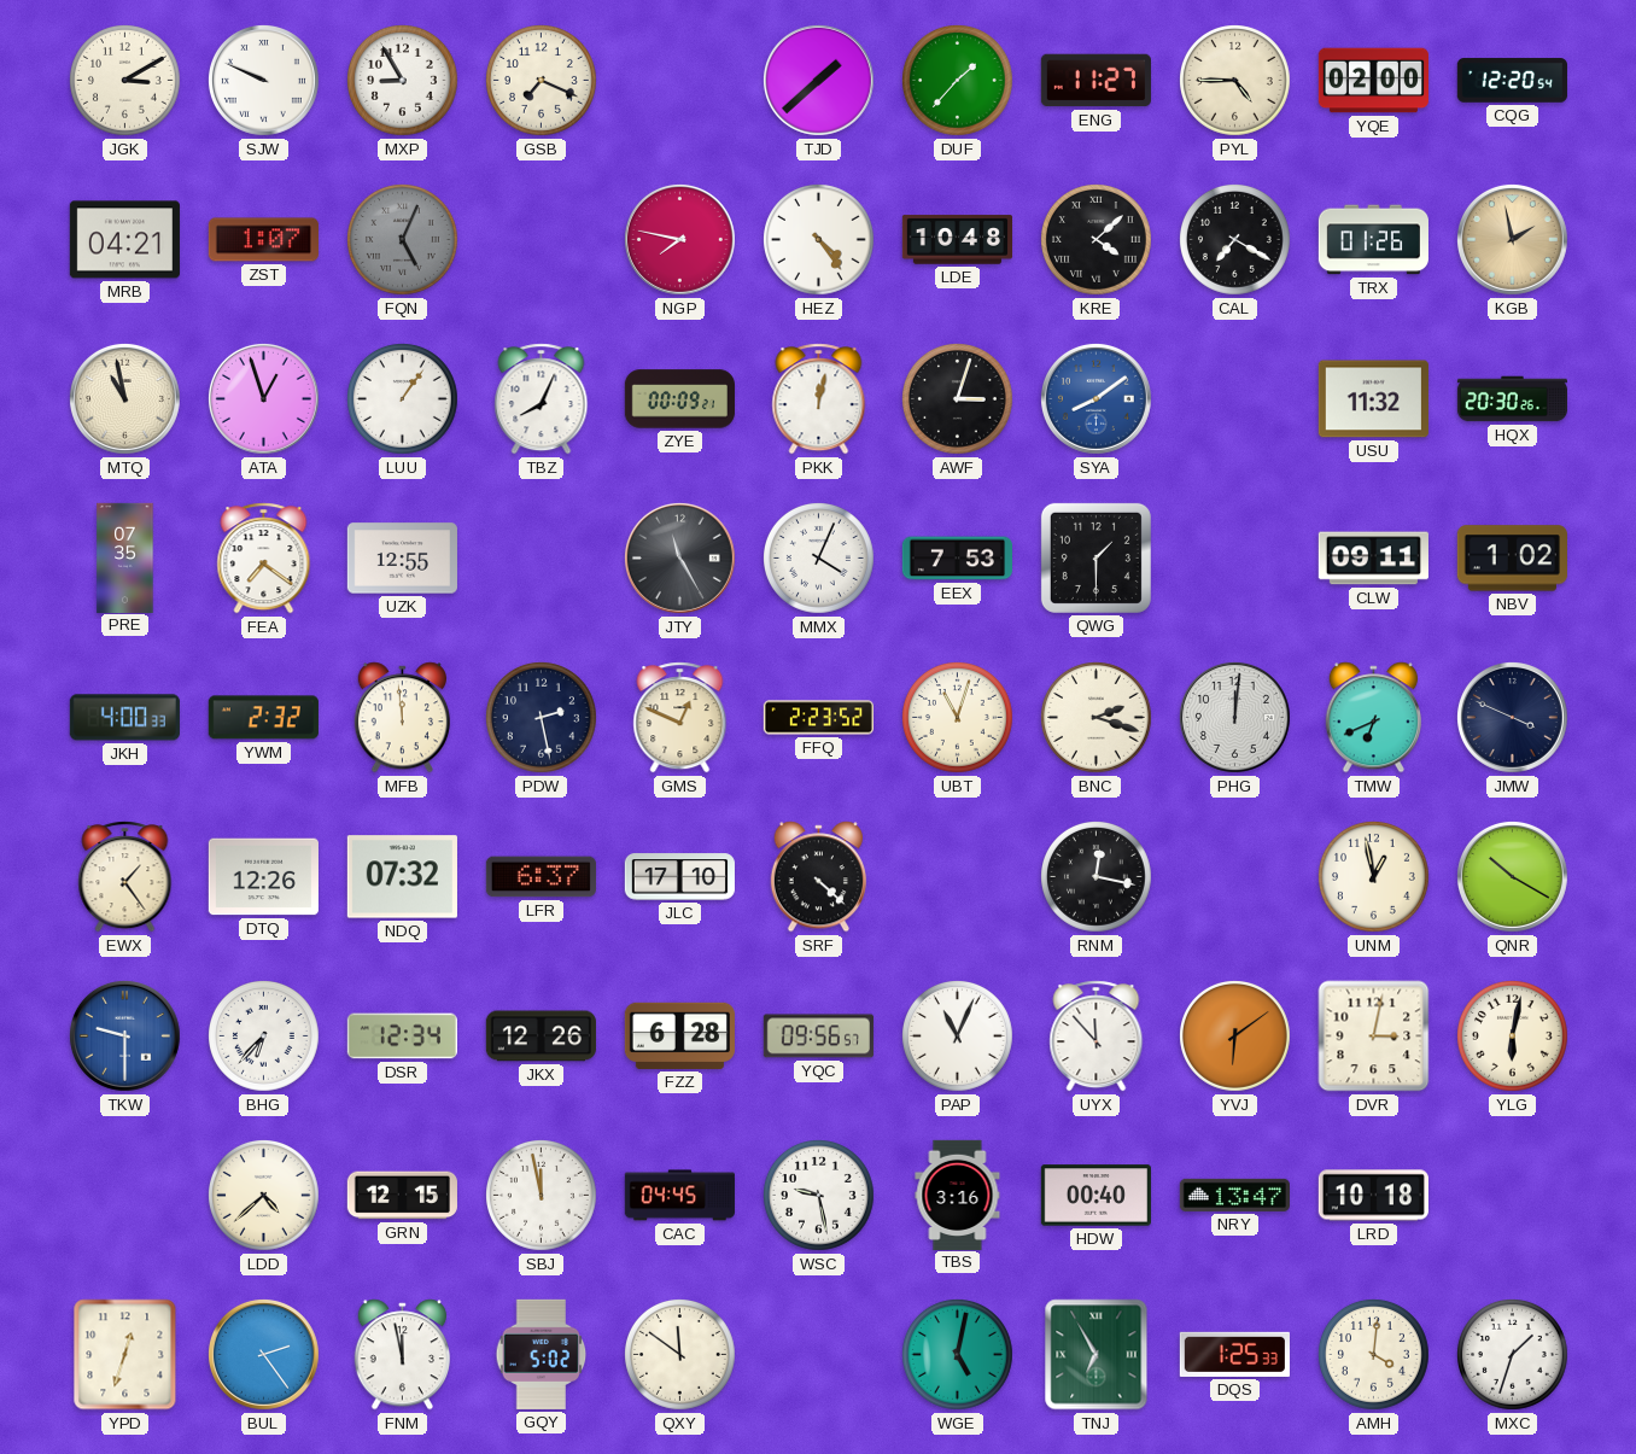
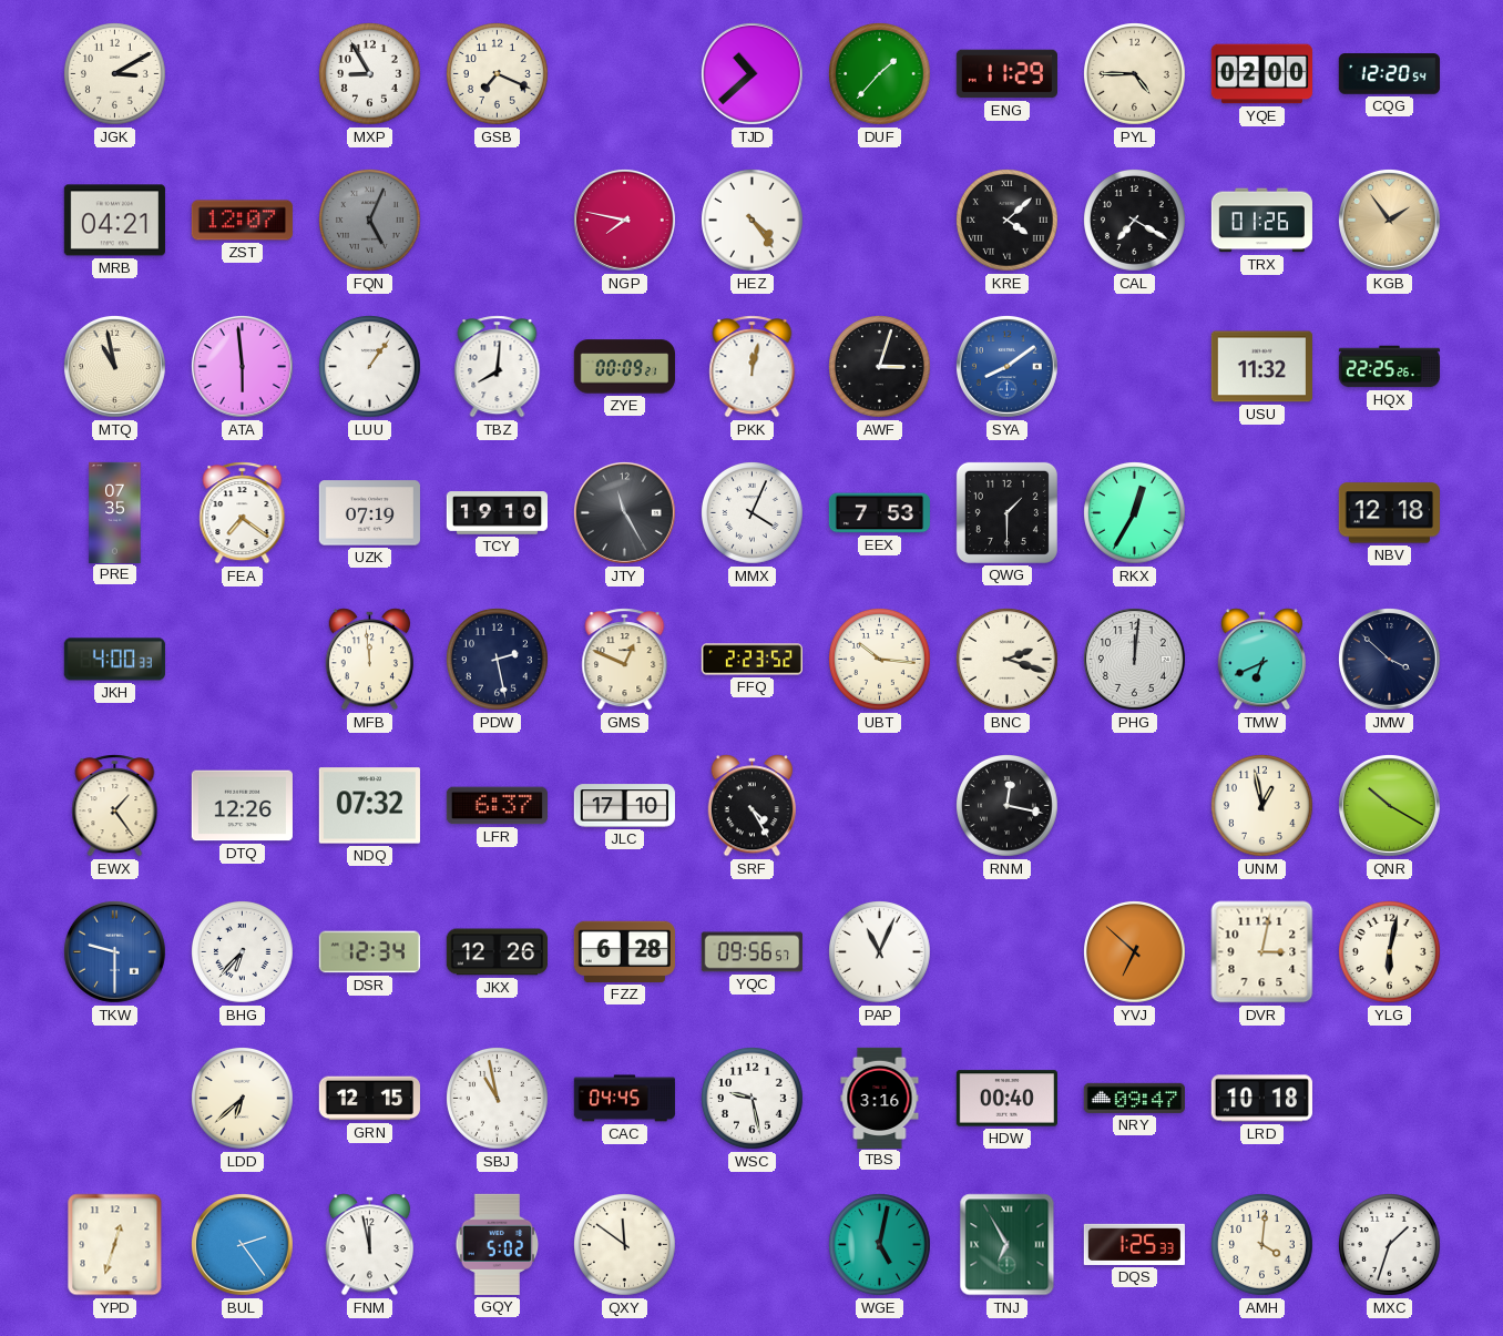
SJW: 9:49 -> none
TJD: 1:38 -> 10:38
ENG: 11:27 -> 11:29
ZST: 1:07 -> 12:07
LDE: 10:48 -> none
KGB: 1:58 -> 1:54
ATA: 12:57 -> 5:59
TBZ: 8:04 -> 8:01
HQX: 20:30 -> 22:25
UZK: 12:55 -> 07:19
TCY: none -> 19:10
RKX: none -> 12:35
CLW: 09:11 -> none
NBV: 1:02 -> 12:18
YWM: 2:32 -> none
UBT: 11:03 -> 10:16
JMW: 3:49 -> 3:52
SRF: 4:22 -> 4:25
UYX: 11:53 -> none
YVJ: 6:09 -> 6:52
LDD: 4:38 -> 6:38
SBJ: 11:58 -> 10:58
NRY: 13:47 -> 09:47
